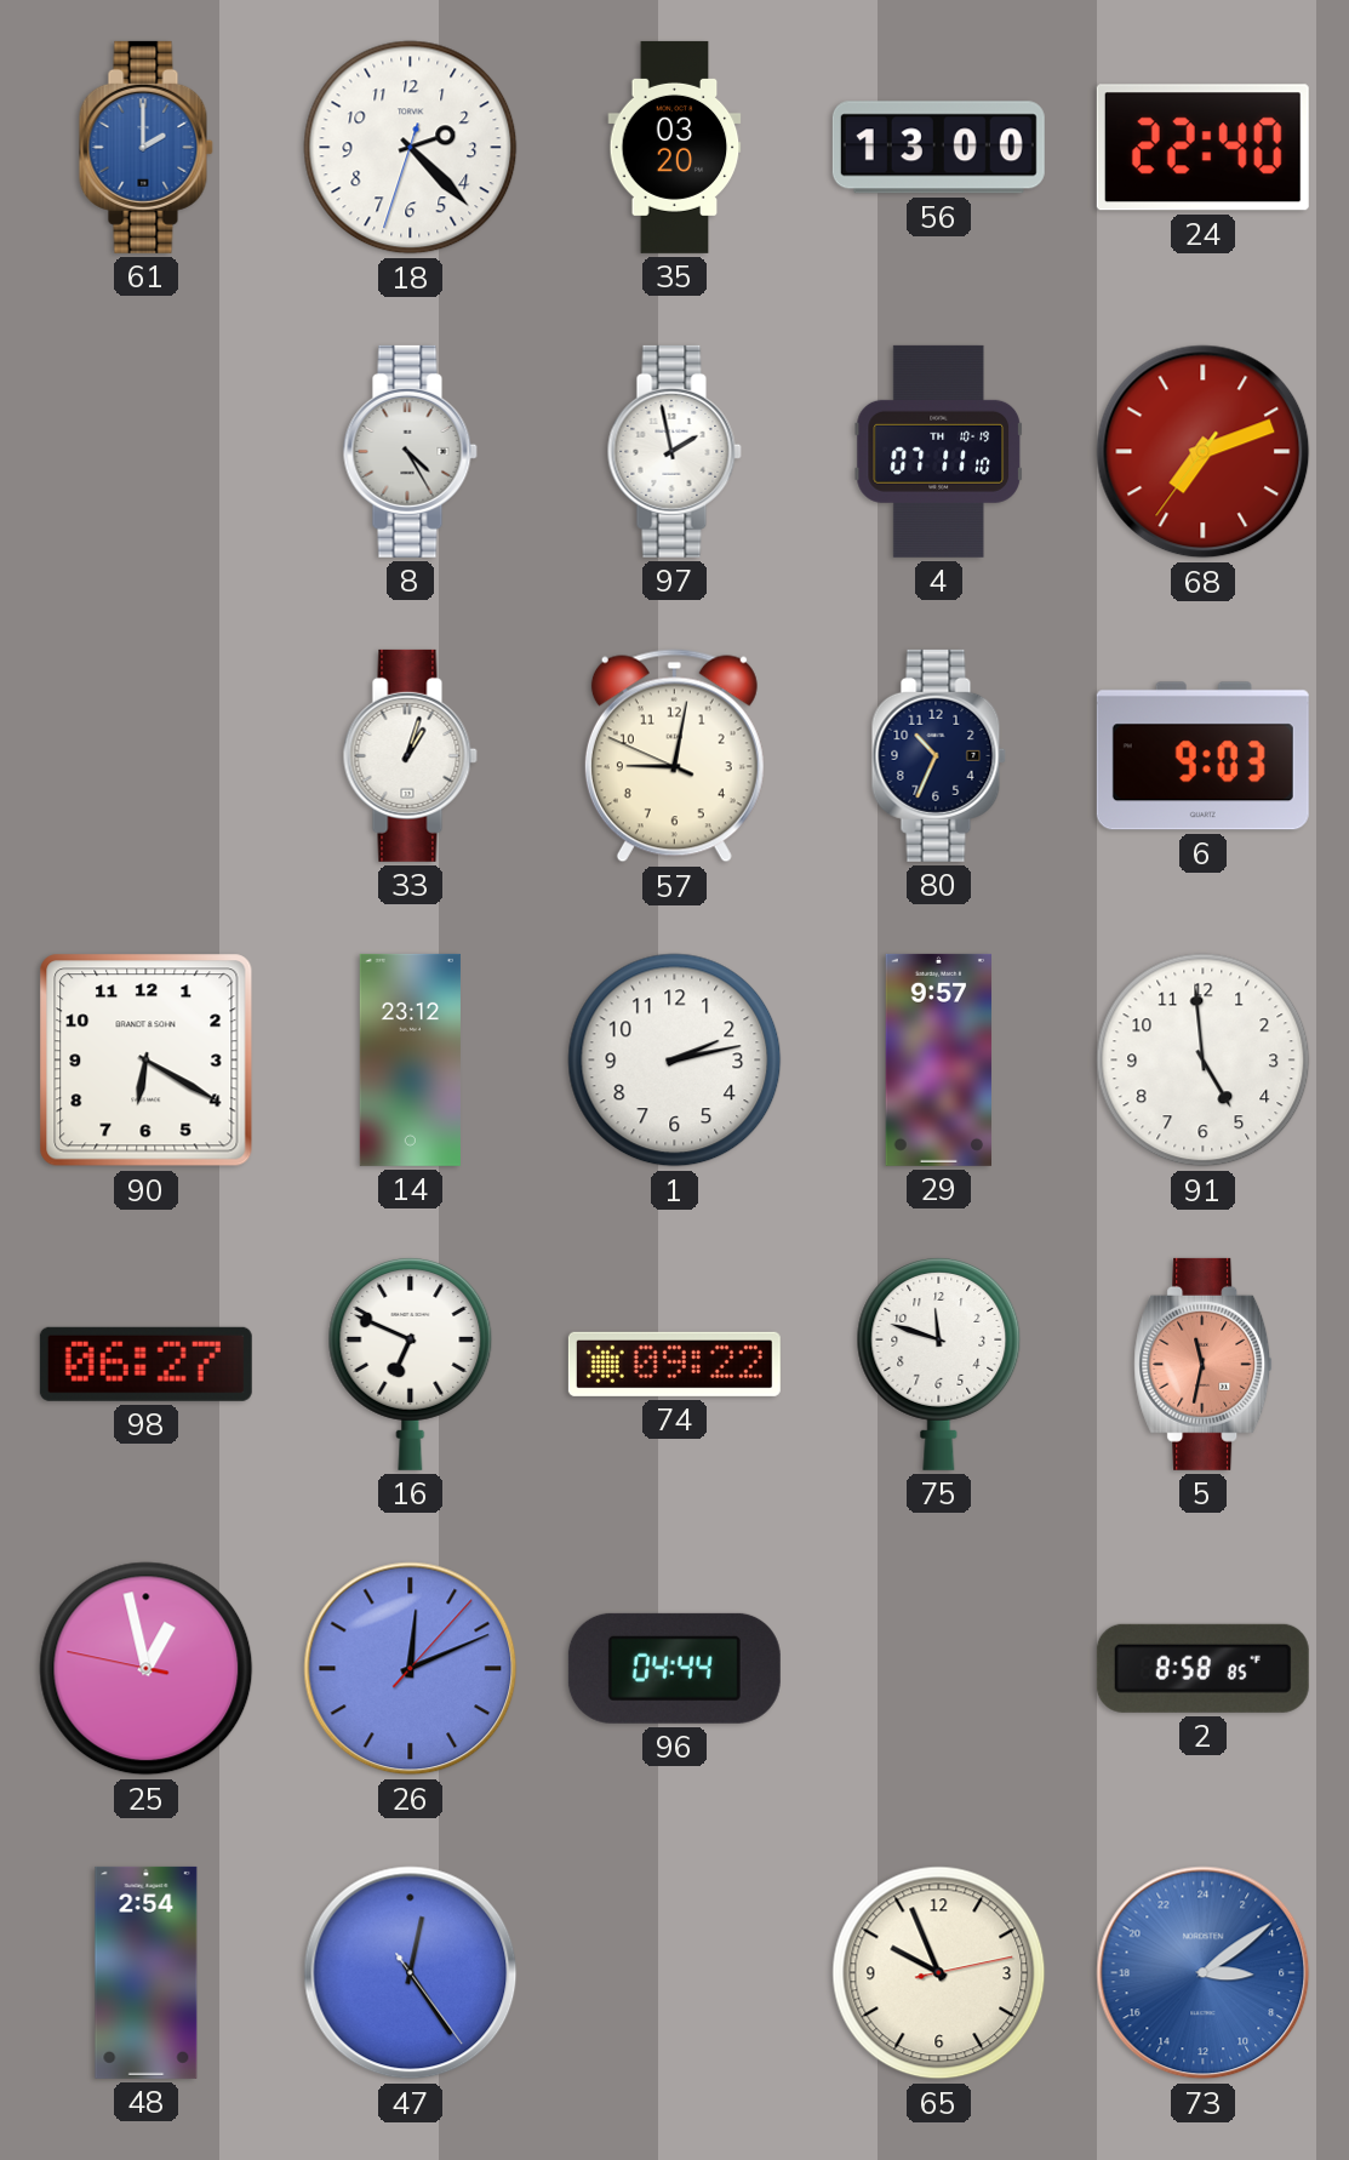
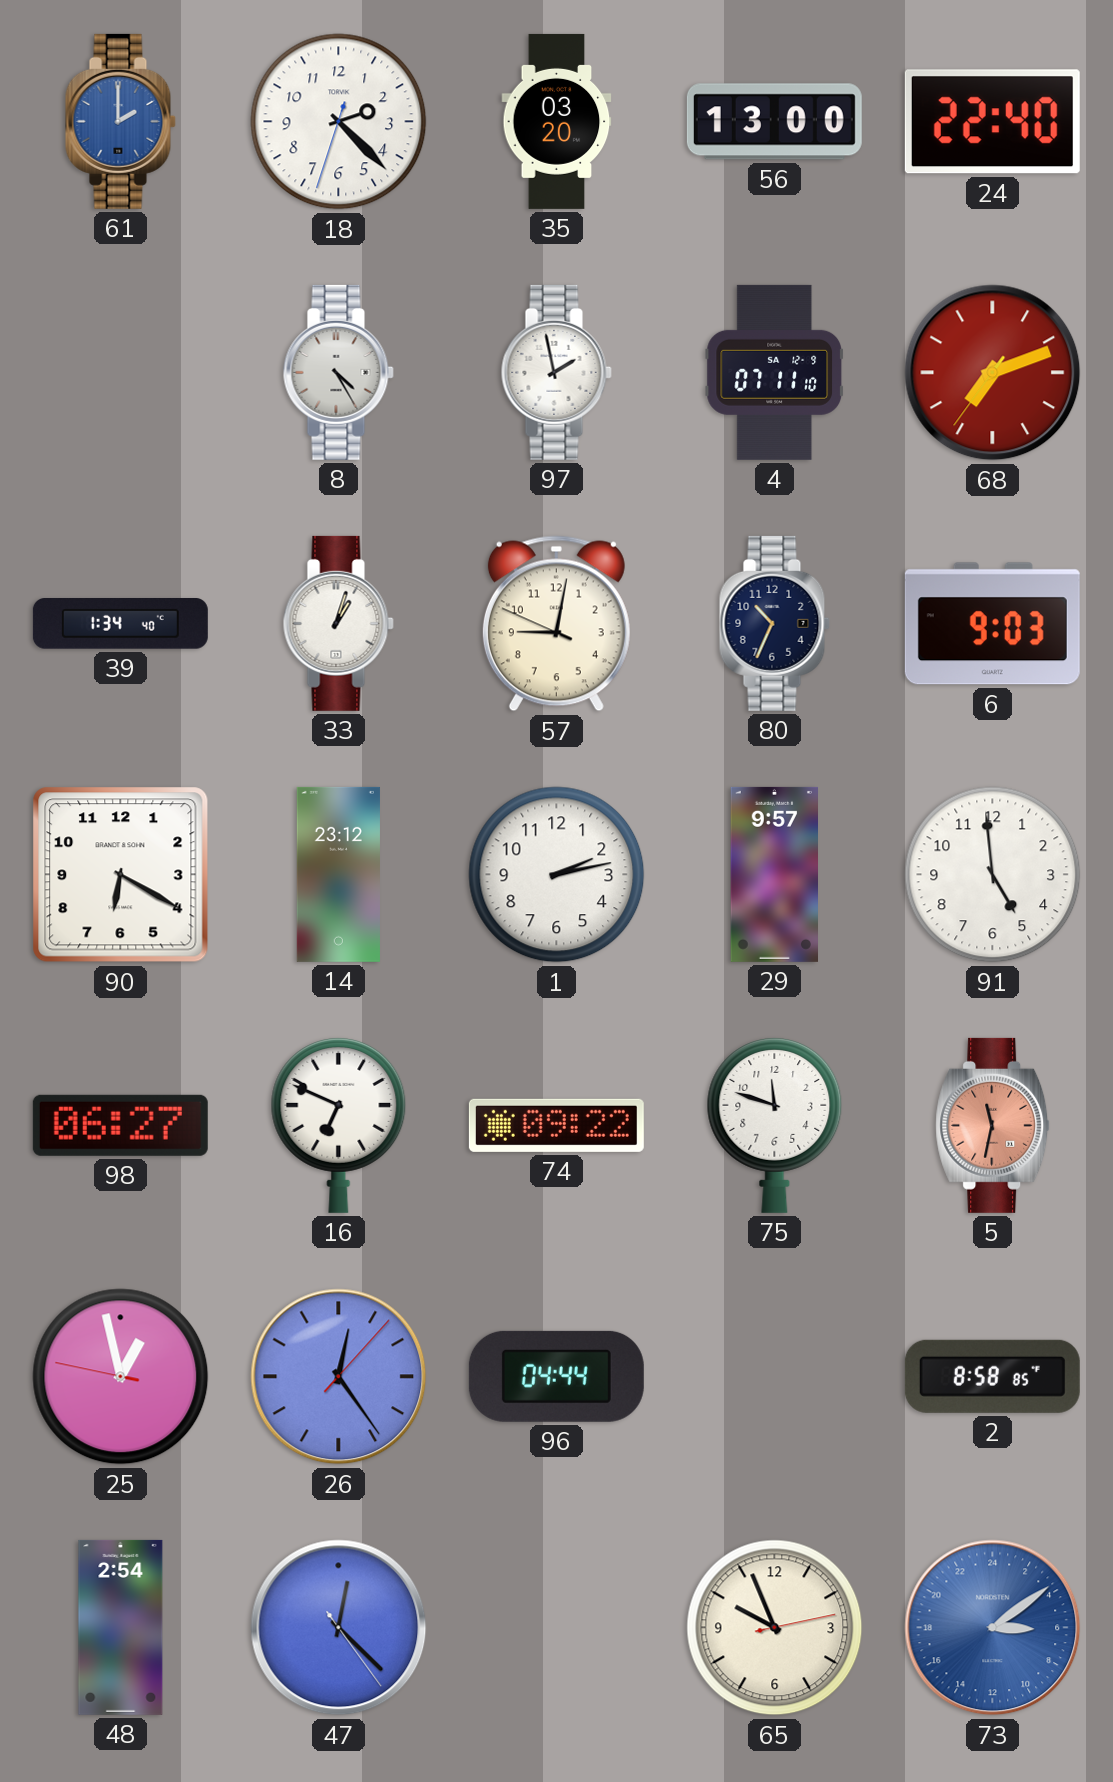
4 date: TH 10-19 -> SA 12-9
39: none -> 1:34
26: 12:11 -> 12:24
47: 12:24 -> 12:22
